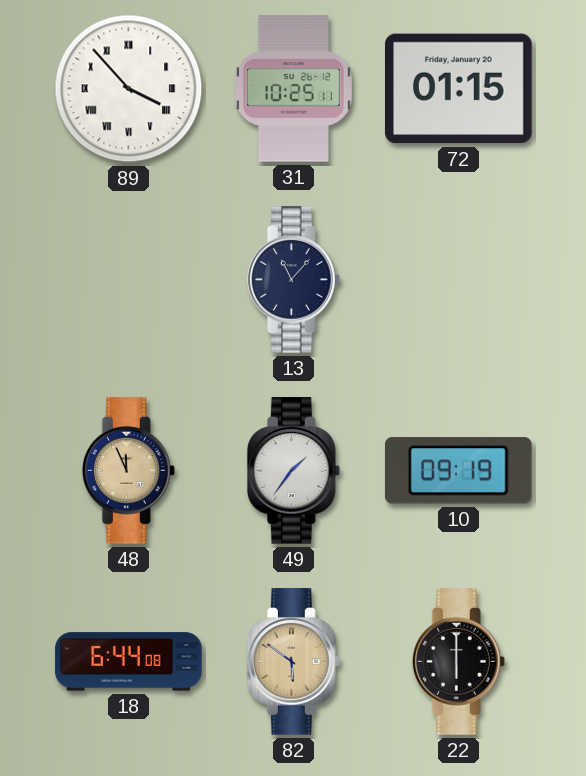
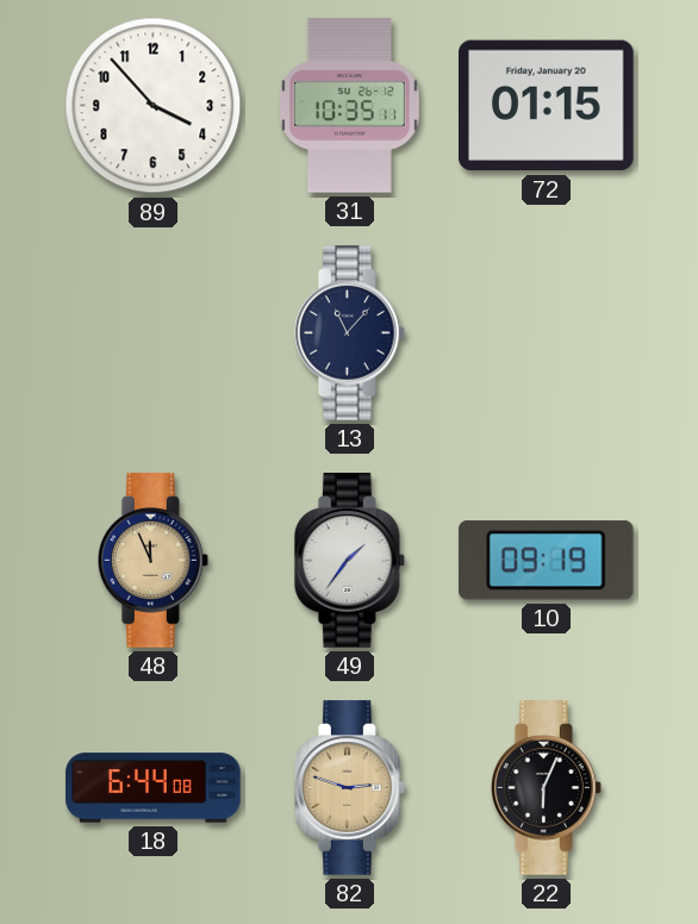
89 numerals: Roman -> Arabic
31: 10:25 -> 10:35
82: 5:51 -> 2:48
22: 6:00 -> 6:04
